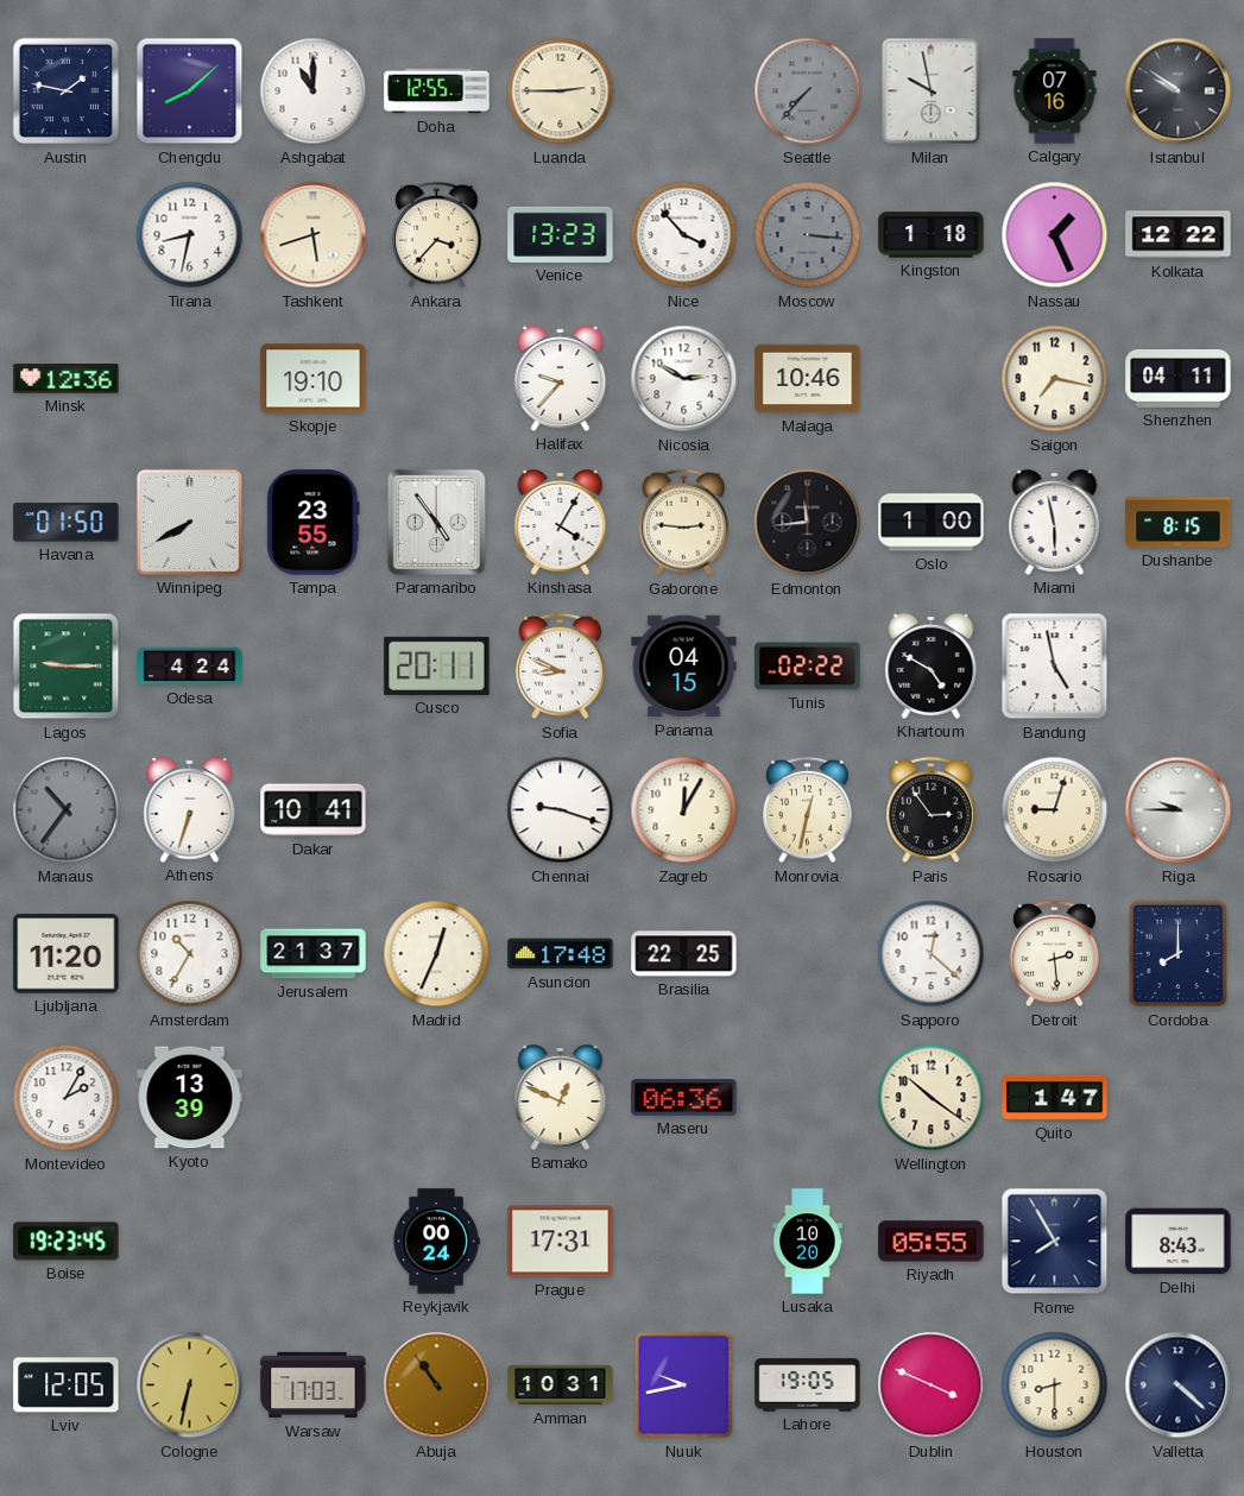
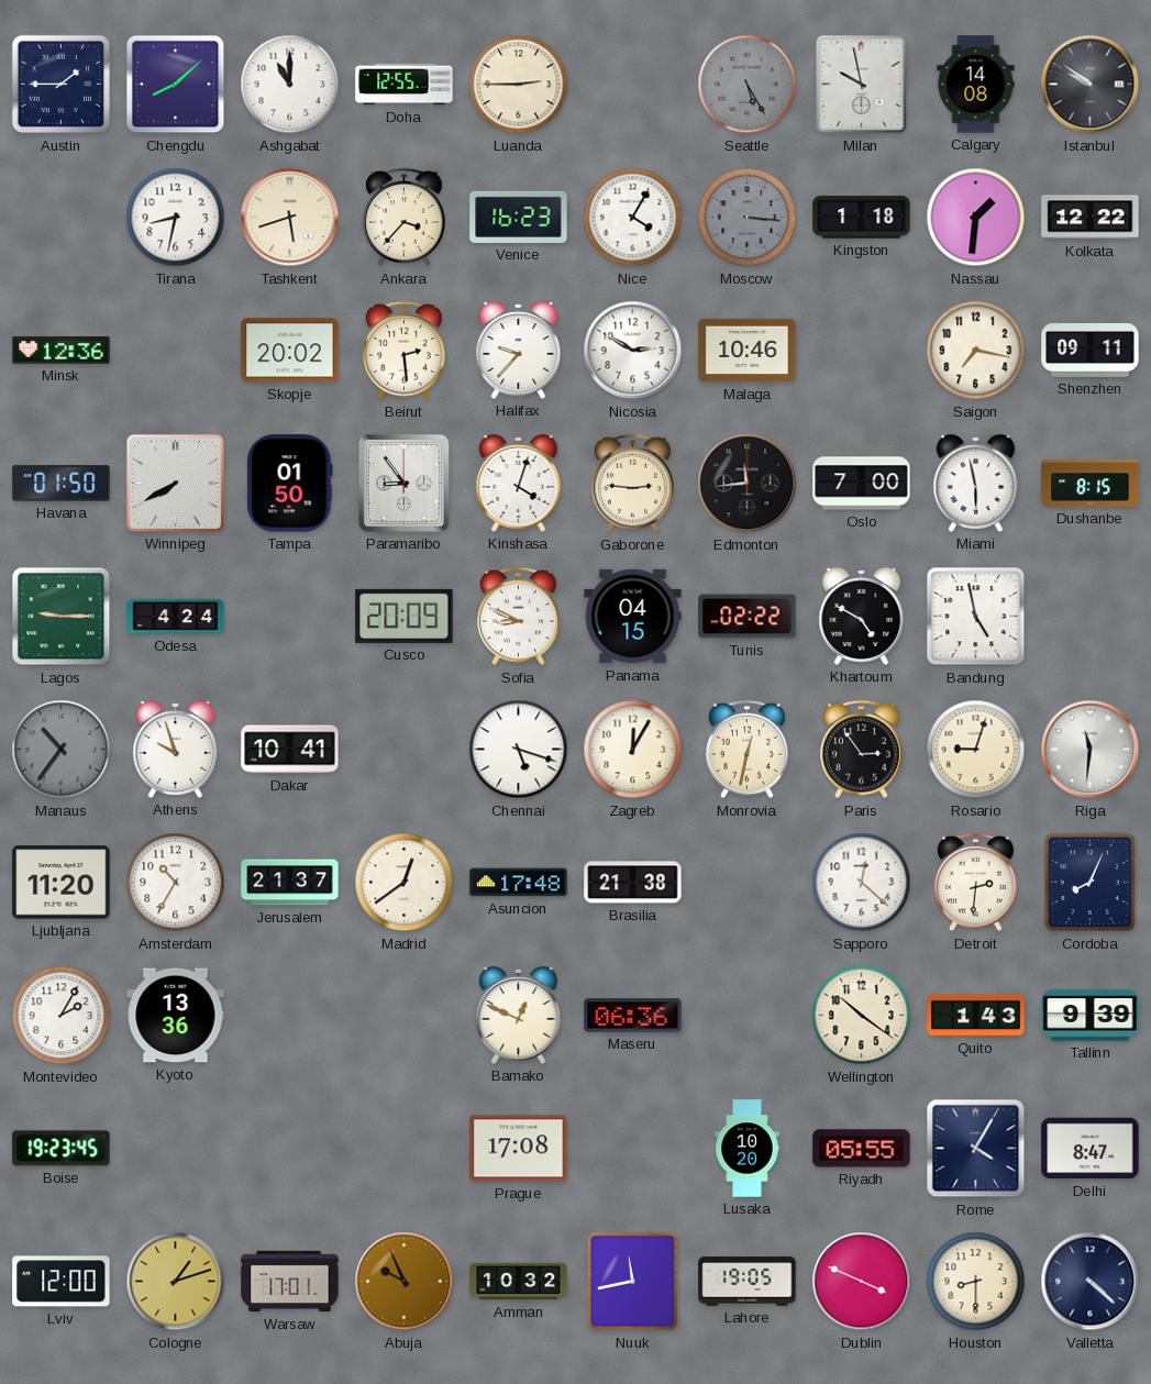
Austin: 1:47 -> 1:45
Seattle: 7:37 -> 5:25
Calgary: 07:16 -> 14:08
Venice: 13:23 -> 16:23
Nice: 3:53 -> 4:05
Nassau: 1:26 -> 1:31
Skopje: 19:10 -> 20:02
Beirut: none -> 2:29
Shenzhen: 04:11 -> 09:11
Tampa: 23:55 -> 01:50
Paramaribo: 4:54 -> 8:54
Kinshasa: 4:05 -> 4:03
Oslo: 1:00 -> 7:00
Cusco: 20:11 -> 20:09
Athens: 6:33 -> 9:57
Chennai: 9:18 -> 5:18
Riga: 9:45 -> 11:31
Madrid: 12:34 -> 12:39
Brasilia: 22:25 -> 21:38
Detroit: 2:29 -> 2:31
Cordoba: 8:00 -> 8:04
Kyoto: 13:39 -> 13:36
Quito: 1:47 -> 1:43
Tallinn: none -> 9:39
Reykjavik: 00:24 -> none
Prague: 17:31 -> 17:08
Rome: 7:55 -> 4:05
Delhi: 8:43 -> 8:47
Lviv: 12:05 -> 12:00
Cologne: 6:32 -> 1:12
Warsaw: 17:03 -> 17:01
Abuja: 10:54 -> 9:56
Amman: 10:31 -> 10:32
Nuuk: 9:43 -> 11:43
